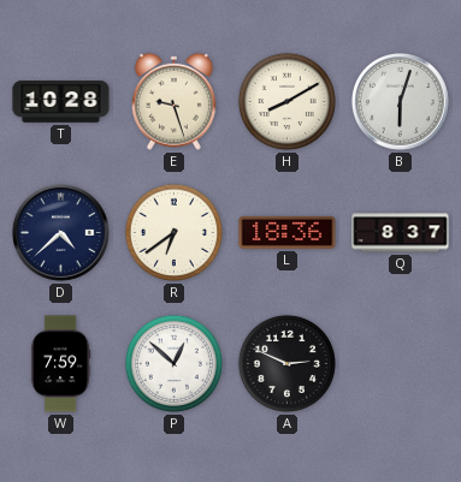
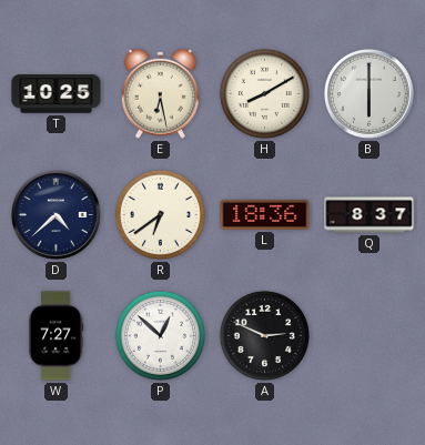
T: 10:28 -> 10:25
E: 9:27 -> 6:28
B: 6:03 -> 6:00
W: 7:59 -> 7:27
